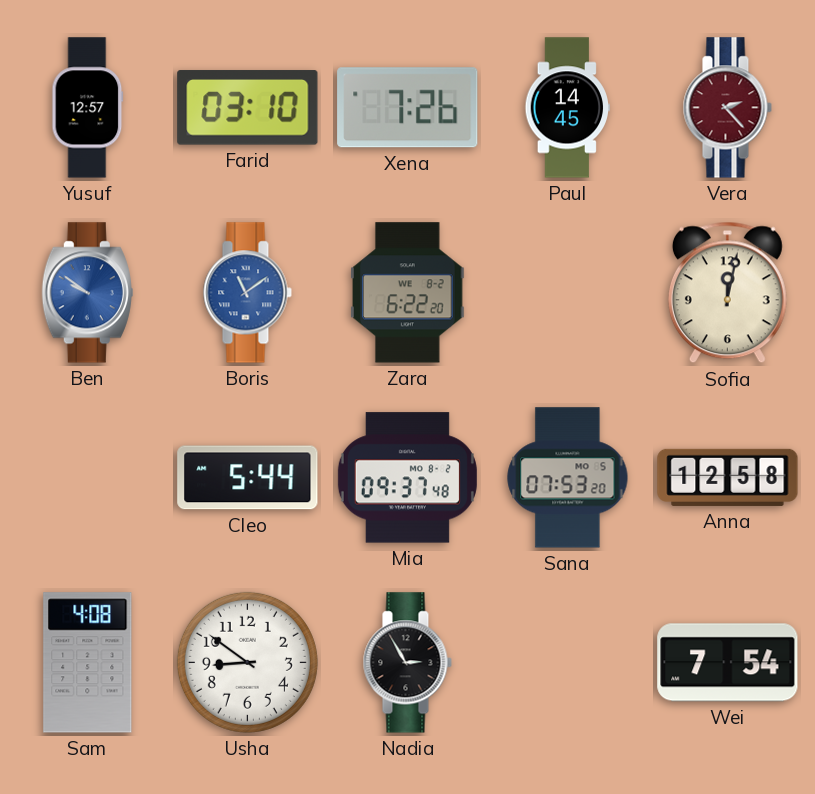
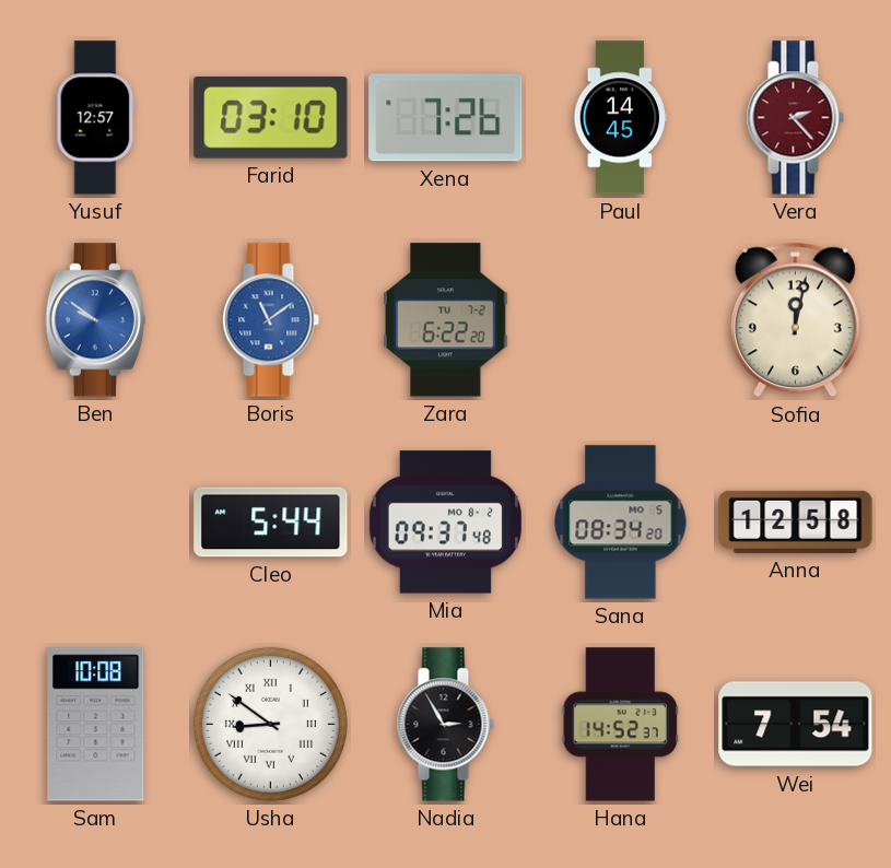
Zara date: WE 8-2 -> TU 7-2
Sana: 07:53 -> 08:34
Sam: 4:08 -> 10:08
Usha numerals: Arabic -> Roman
Hana: none -> 14:52
